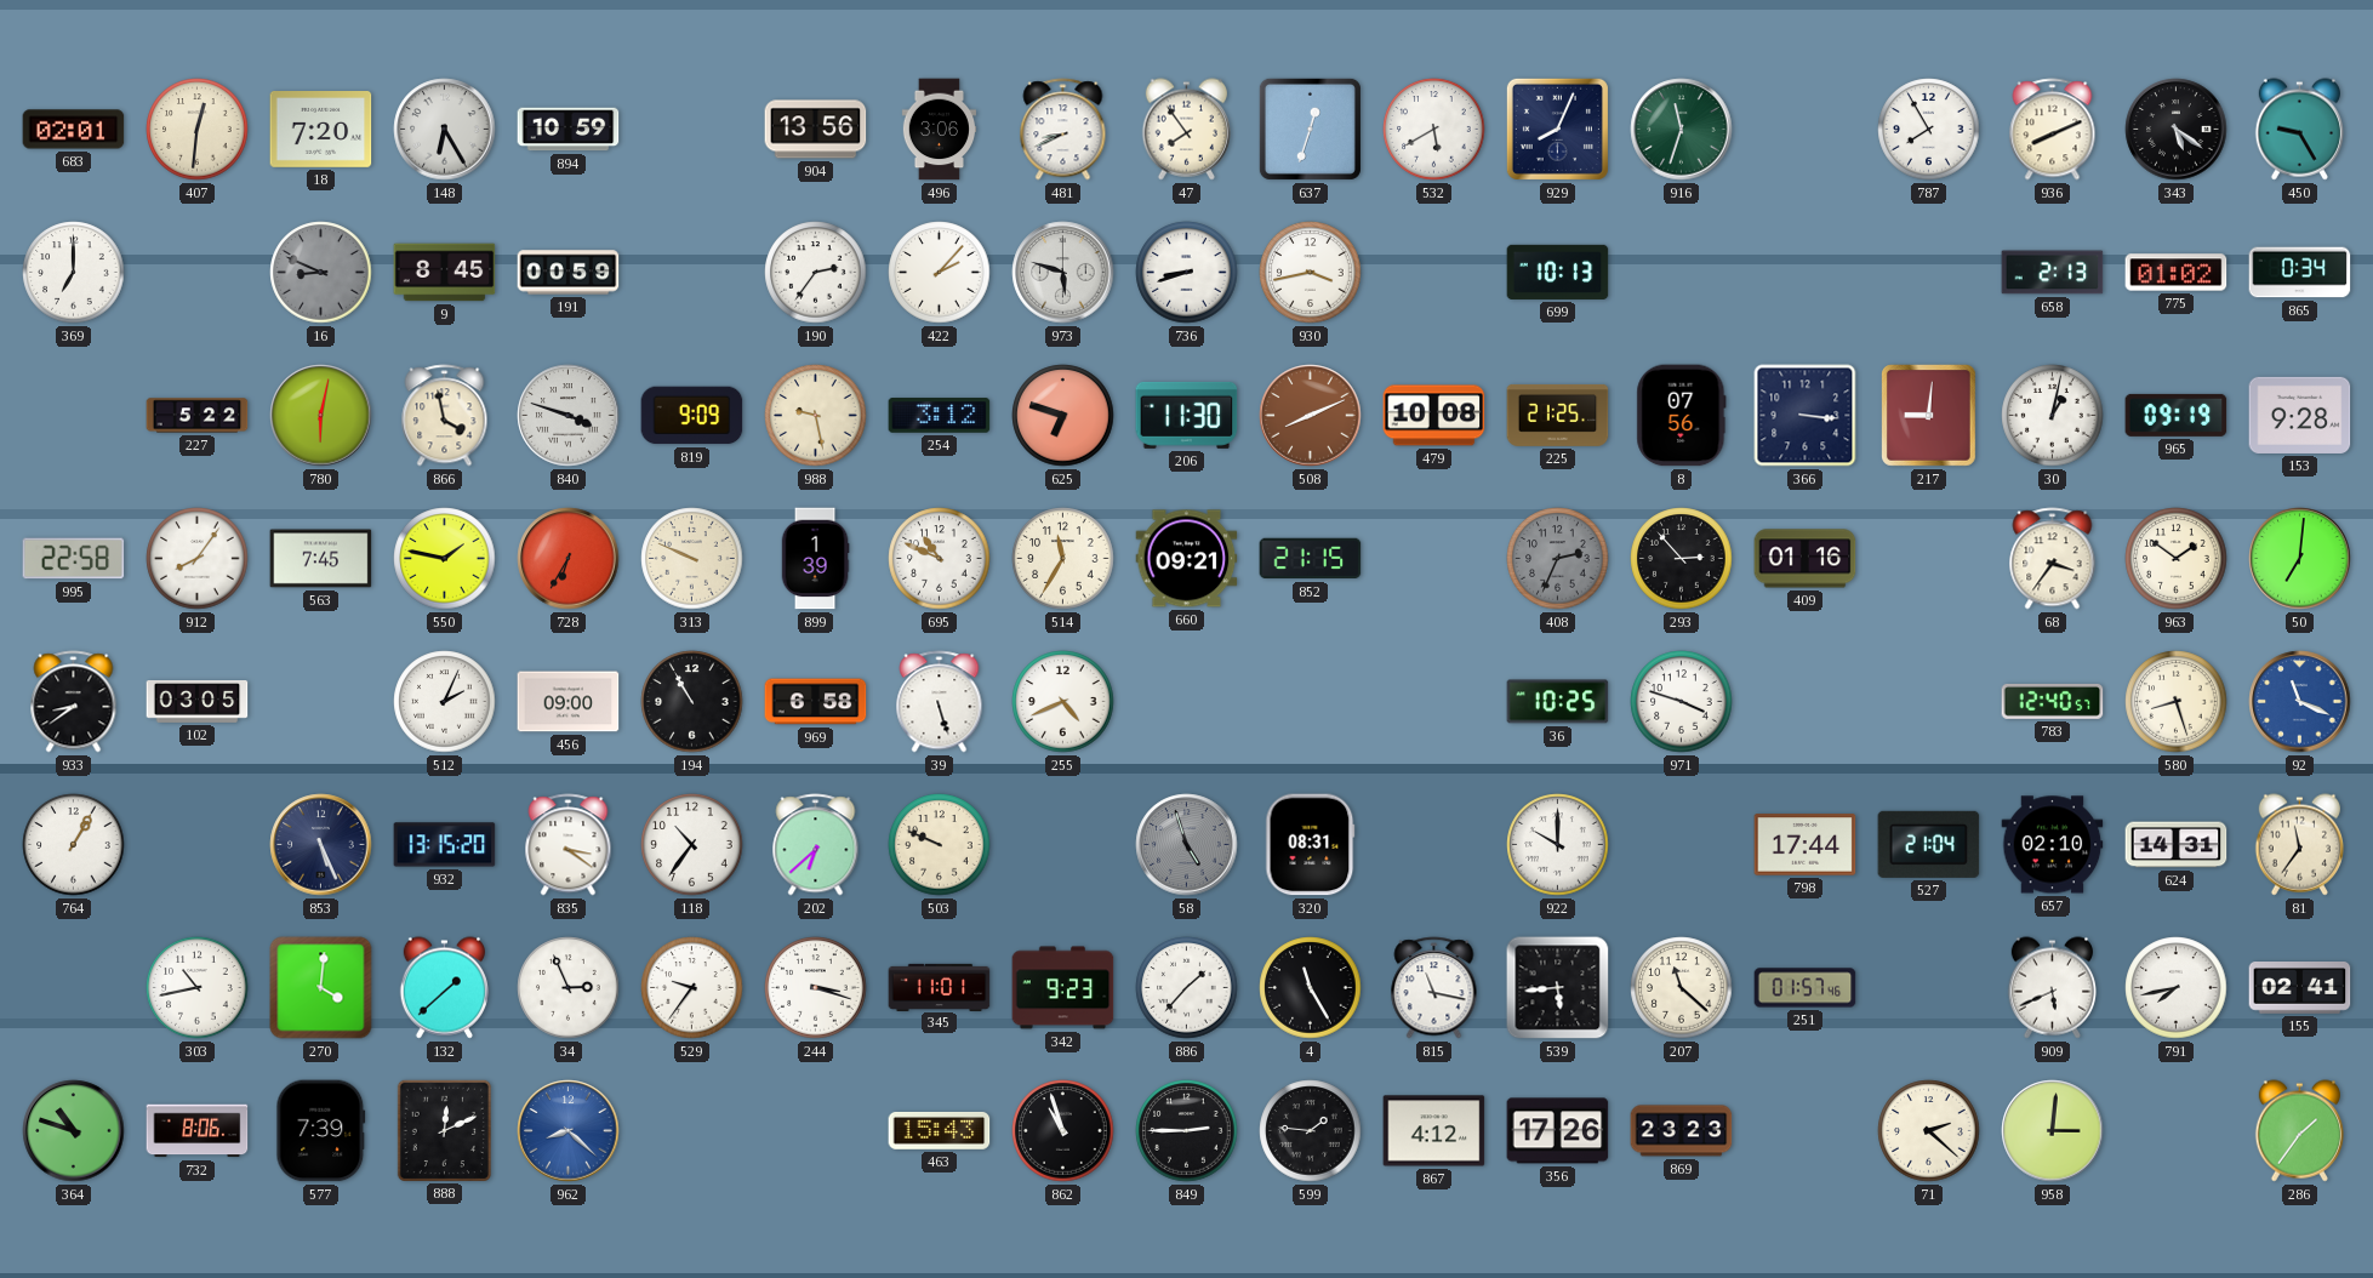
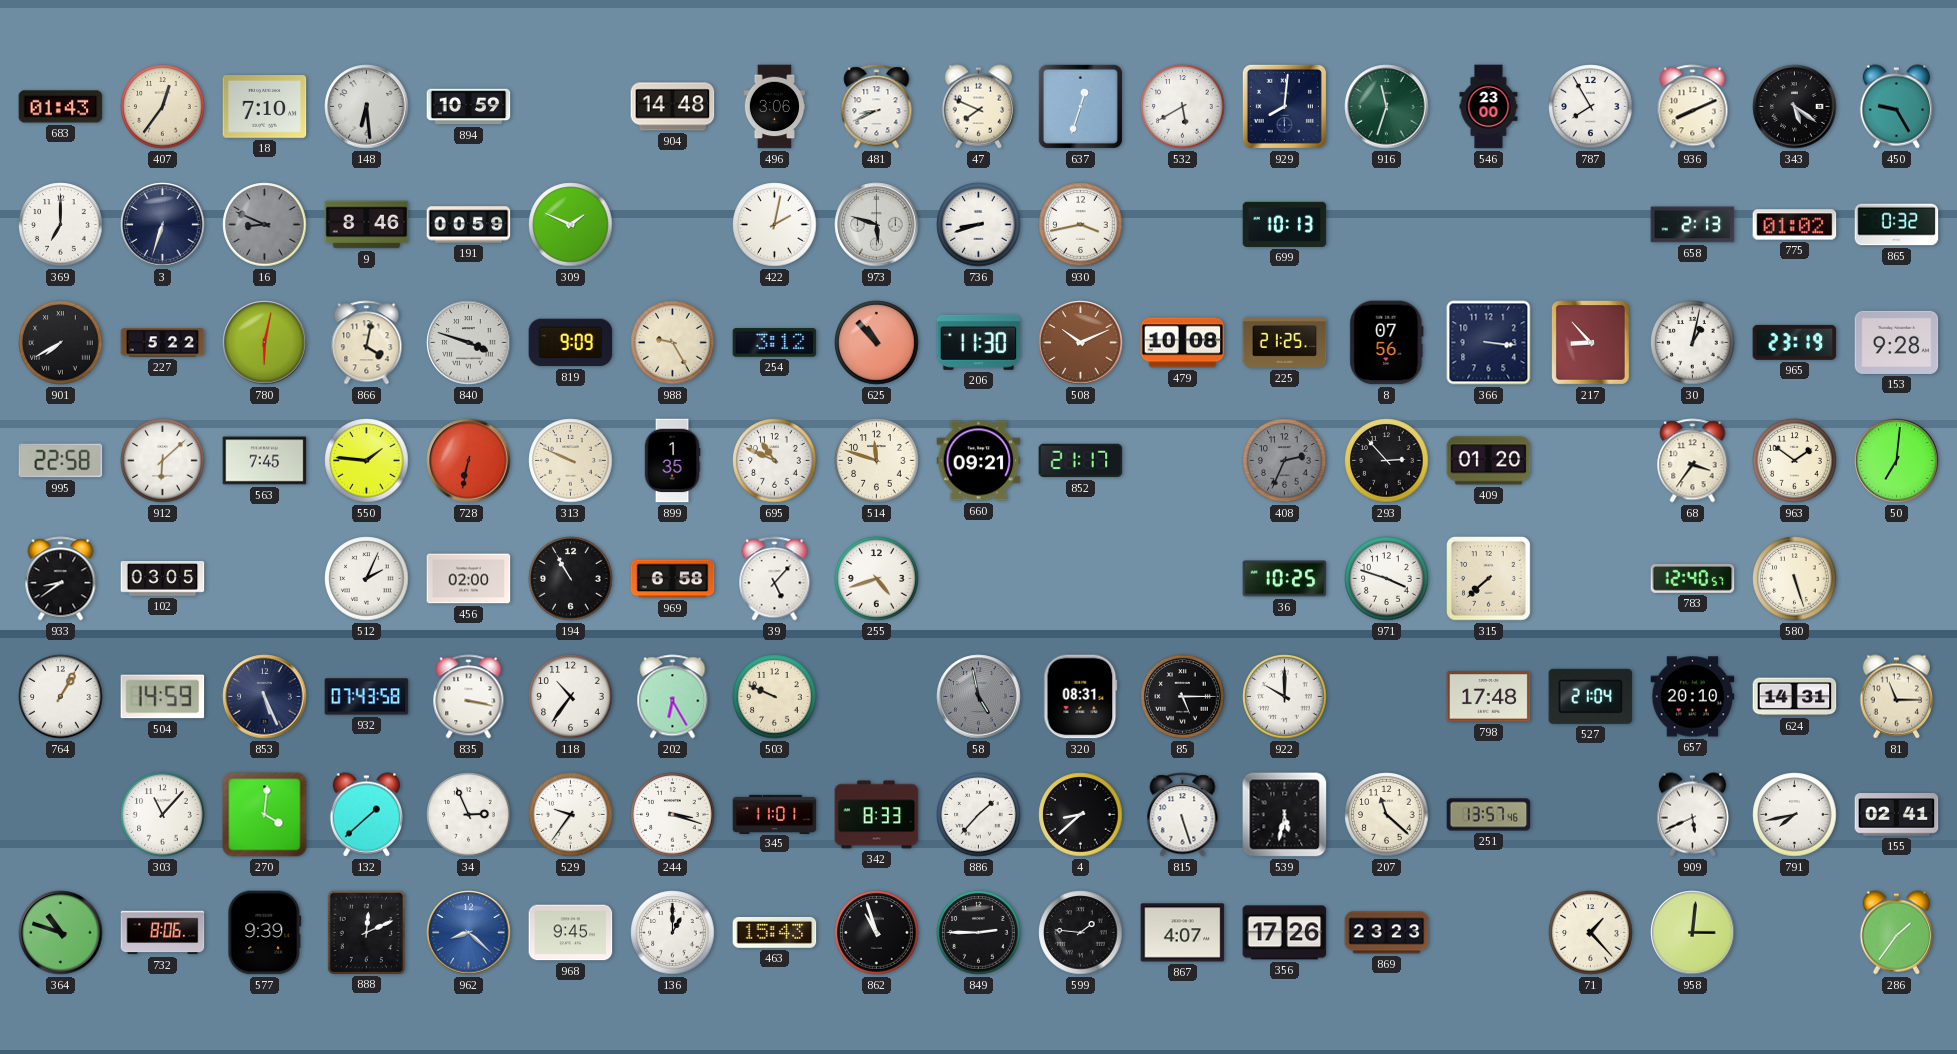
683: 02:01 -> 01:43
407: 12:31 -> 12:36
18: 7:20 -> 7:10
148: 6:25 -> 6:29
904: 13:56 -> 14:48
47: 7:54 -> 7:49
929: 8:04 -> 8:01
546: none -> 23:00
3: none -> 6:33
9: 8:45 -> 8:46
309: none -> 1:49
190: 2:36 -> none
422: 2:07 -> 2:02
865: 0:34 -> 0:32
901: none -> 7:40
866: 3:58 -> 4:02
988: 9:28 -> 9:25
625: 6:48 -> 10:53
508: 8:11 -> 10:11
217: 9:01 -> 8:53
965: 09:19 -> 23:19
912: 8:06 -> 6:08
550: 1:47 -> 1:46
728: 6:35 -> 6:32
899: 1:39 -> 1:35
514: 11:35 -> 11:48
852: 21:15 -> 21:17
409: 01:16 -> 01:20
456: 09:00 -> 02:00
39: 5:27 -> 5:07
255: 4:41 -> 4:42
315: none -> 7:38
580: 8:27 -> 5:27
92: 11:19 -> none
504: none -> 14:59
932: 13:15 -> 07:43
835: 3:21 -> 3:17
202: 6:38 -> 6:25
58: 4:57 -> 4:58
85: none -> 5:15
798: 17:44 -> 17:48
657: 02:10 -> 20:10
81: 11:36 -> 11:15
303: 10:43 -> 11:07
342: 9:23 -> 8:33
4: 11:25 -> 8:38
815: 11:17 -> 5:27
539: 5:44 -> 5:32
251: 01:57 -> 13:57
577: 7:39 -> 9:39
968: none -> 9:45
136: none -> 1:00
867: 4:12 -> 4:07
71: 2:22 -> 1:23
